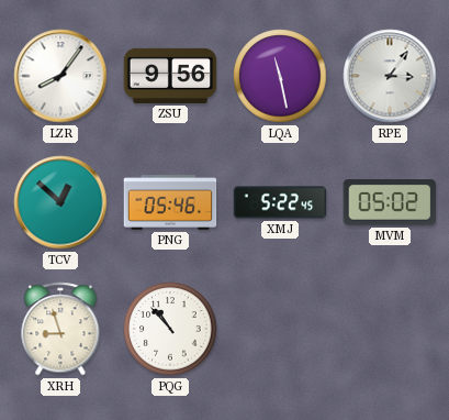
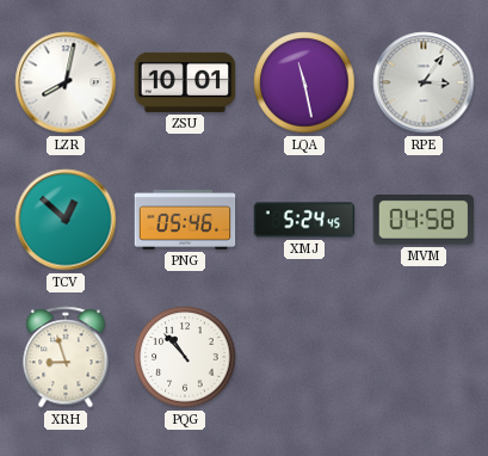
LZR: 8:06 -> 8:02
ZSU: 9:56 -> 10:01
XMJ: 5:22 -> 5:24
MVM: 05:02 -> 04:58
